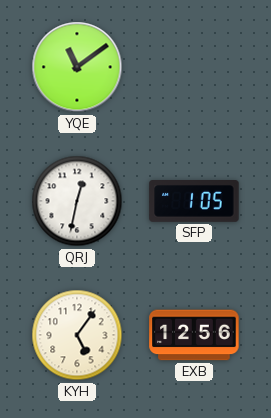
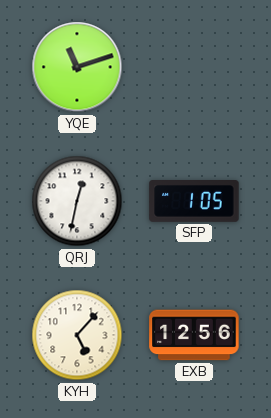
YQE: 11:09 -> 11:12
KYH: 5:06 -> 5:07
